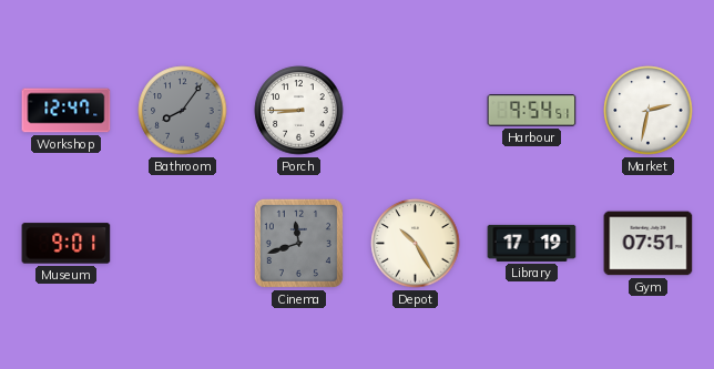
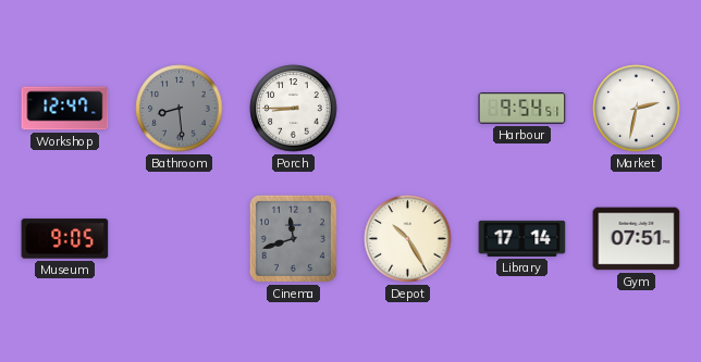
Bathroom: 8:06 -> 8:29
Museum: 9:01 -> 9:05
Library: 17:19 -> 17:14
